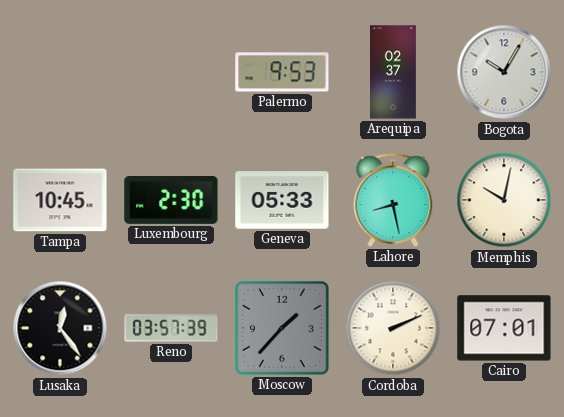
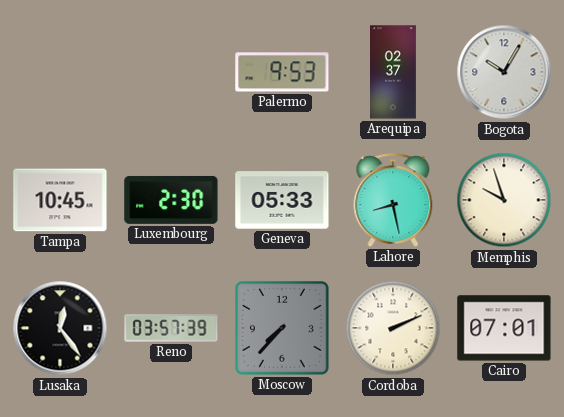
Memphis: 10:02 -> 9:57
Moscow: 1:37 -> 7:37
